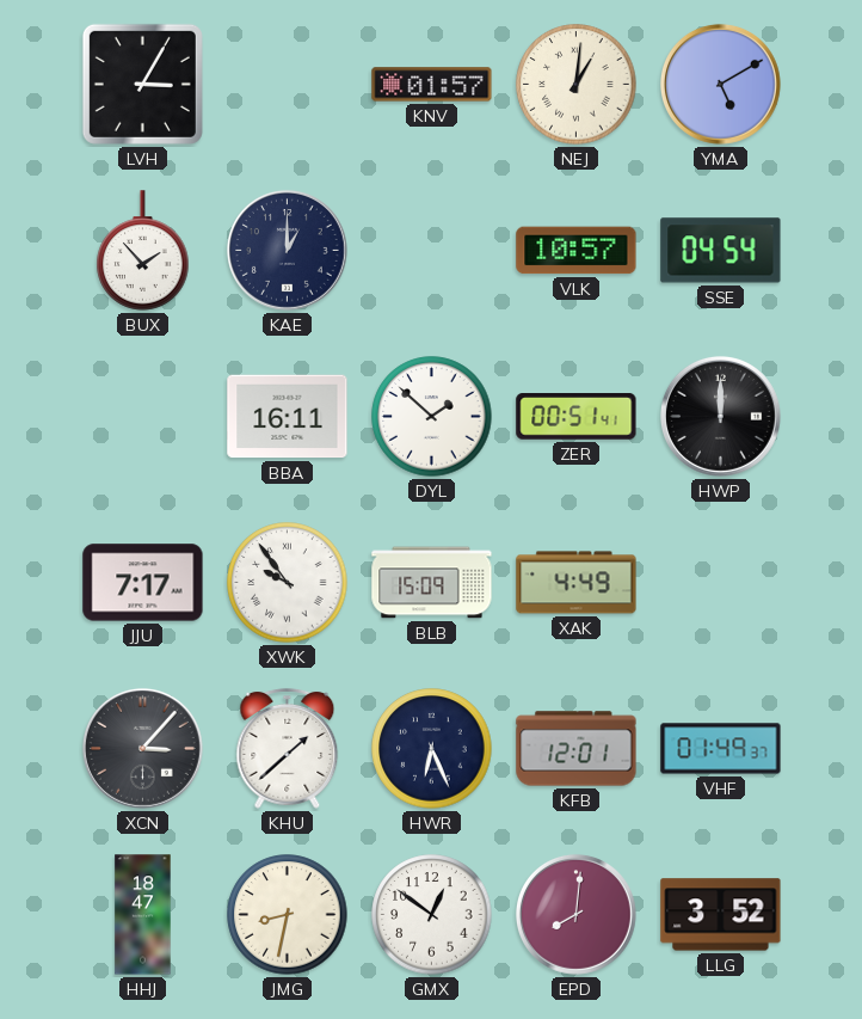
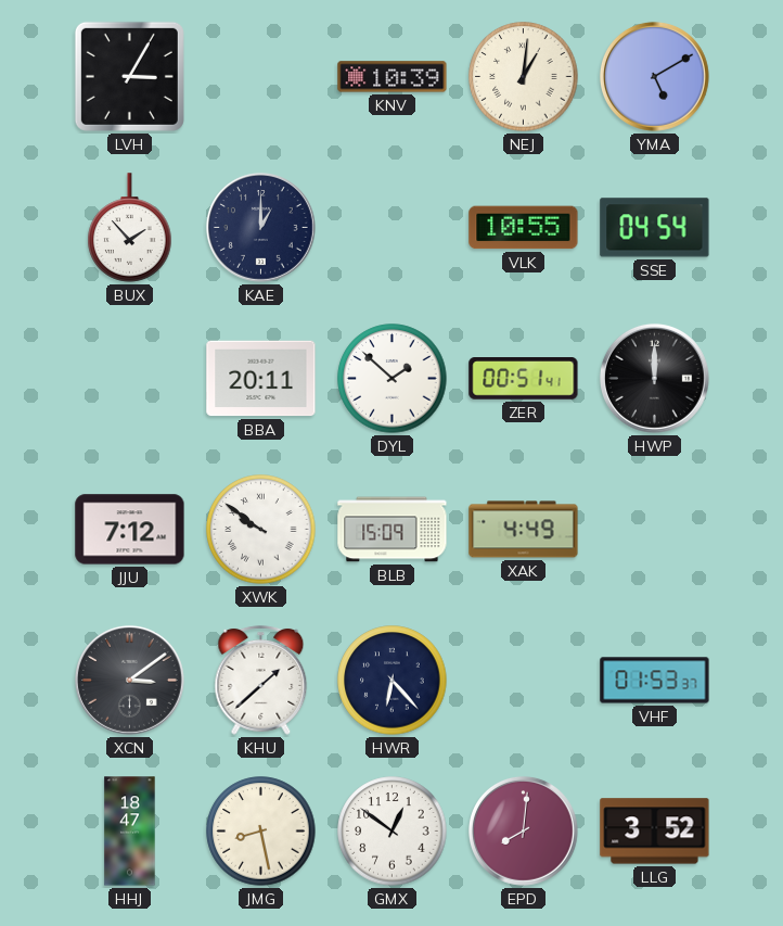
KNV: 01:57 -> 10:39
VLK: 10:57 -> 10:55
BBA: 16:11 -> 20:11
JJU: 7:17 -> 7:12
XWK: 9:54 -> 9:51
XCN: 3:07 -> 3:09
HWR: 6:26 -> 6:23
KFB: 12:01 -> none
VHF: 01:49 -> 01:53
JMG: 8:32 -> 8:28
